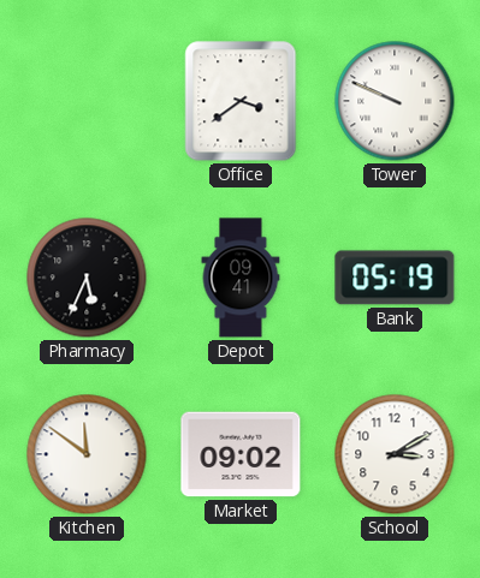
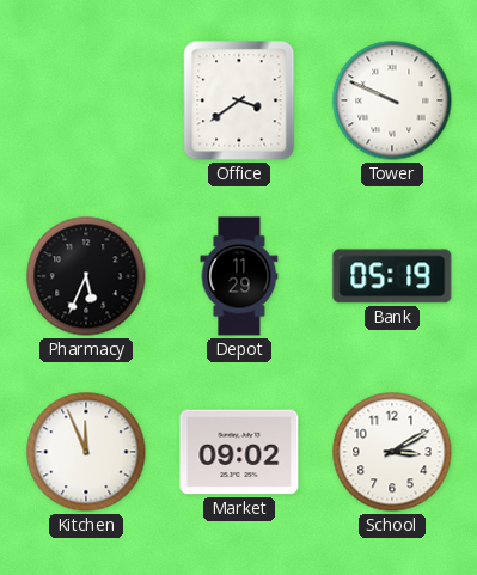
Depot: 09:41 -> 11:29
Kitchen: 11:51 -> 11:56
